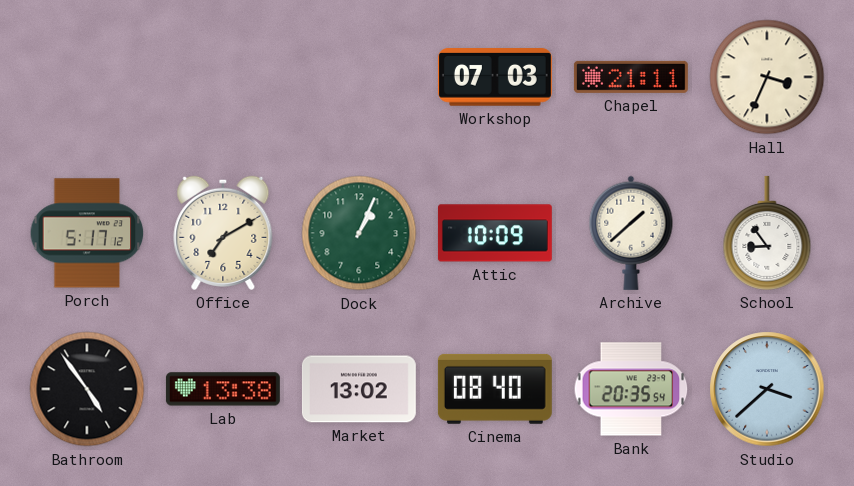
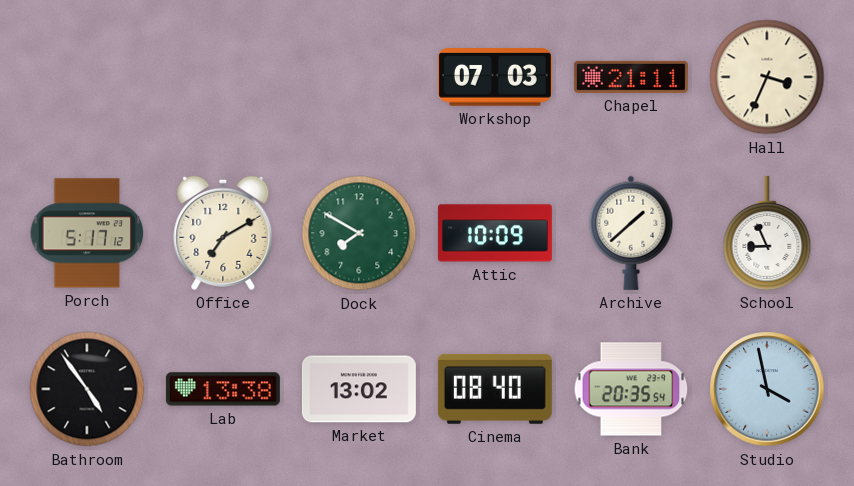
Dock: 1:04 -> 7:50
School: 8:54 -> 8:56
Studio: 3:38 -> 3:58
